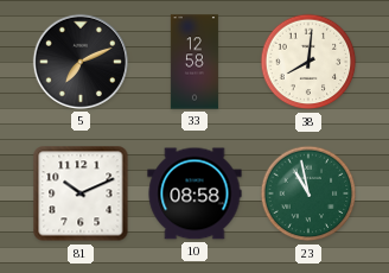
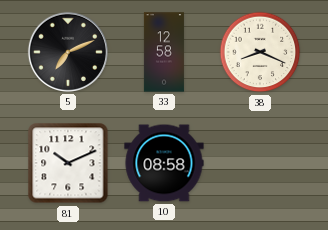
38: 8:01 -> 8:19
23: 10:58 -> none
